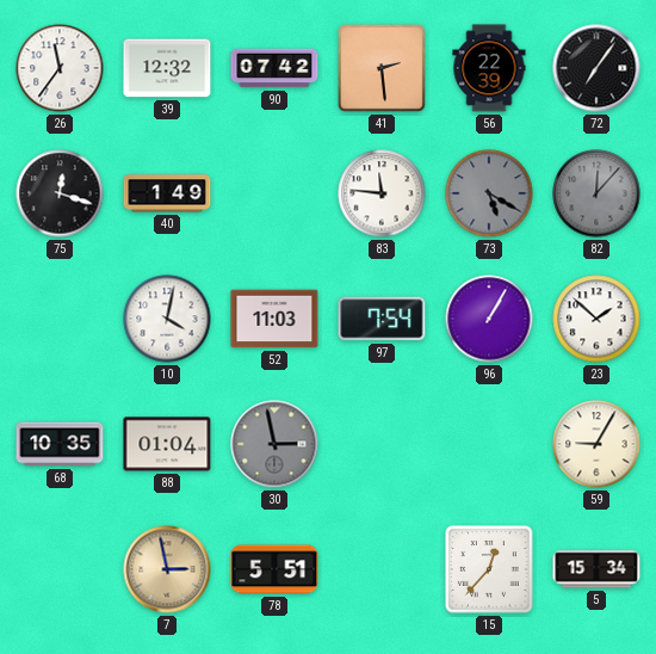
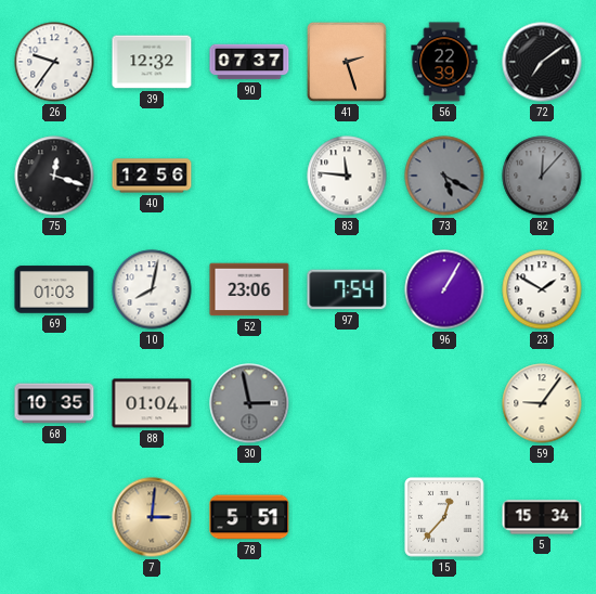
26: 11:36 -> 9:36
90: 07:42 -> 07:37
41: 2:29 -> 2:27
72: 7:06 -> 7:09
40: 1:49 -> 12:56
69: none -> 01:03
10: 4:02 -> 8:02
52: 11:03 -> 23:06
23: 1:52 -> 1:50
59: 9:05 -> 9:06
7: 2:58 -> 3:01
